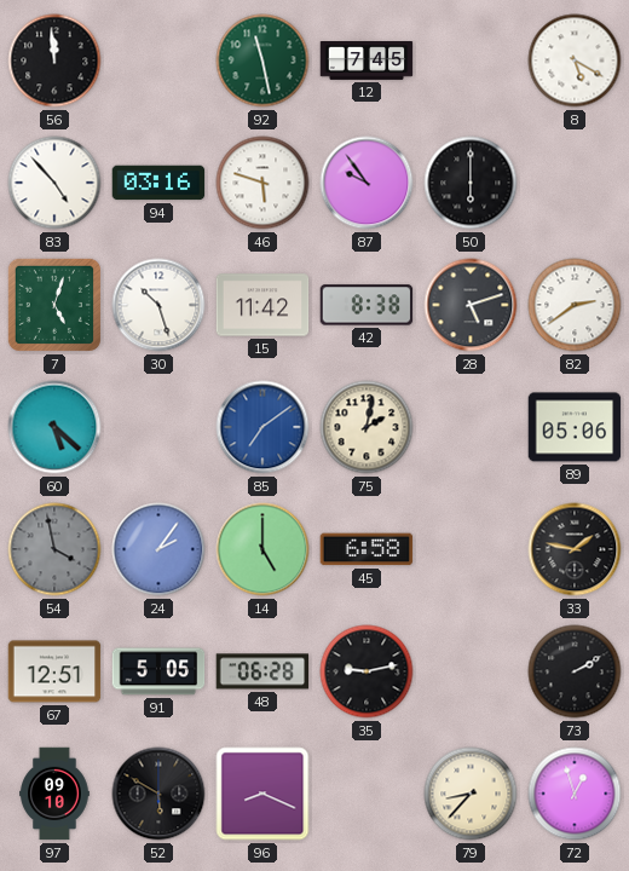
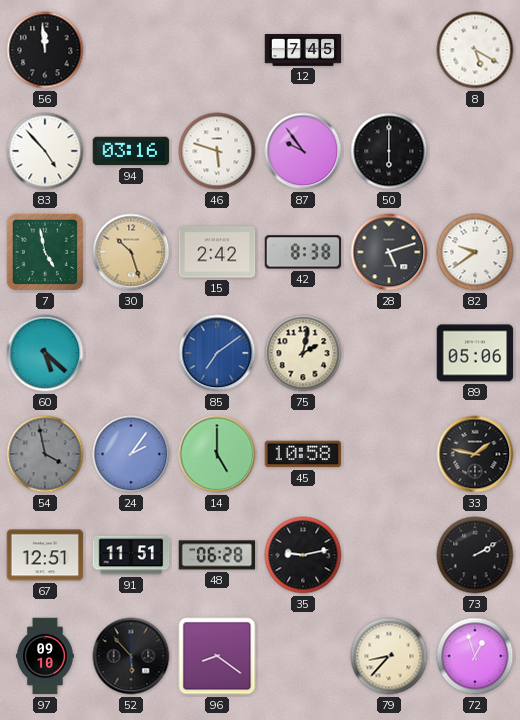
92: 11:28 -> none
7: 5:03 -> 4:58
30 dial: white -> champagne
15: 11:42 -> 2:42
82: 2:39 -> 9:39
45: 6:58 -> 10:58
91: 5:05 -> 11:51
52: 5:50 -> 5:53
96: 8:19 -> 8:21
